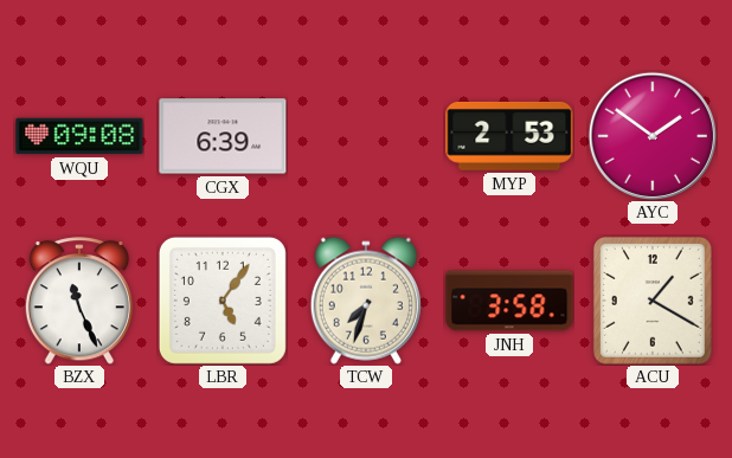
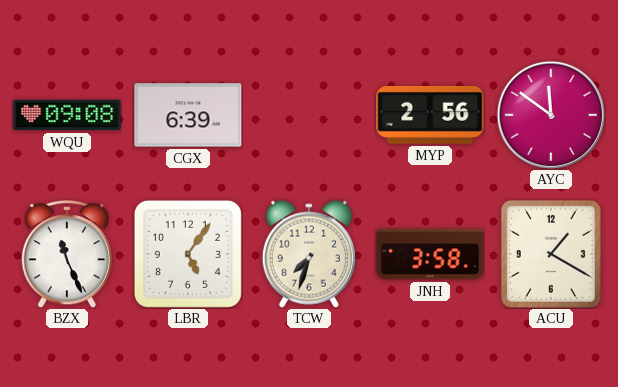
MYP: 2:53 -> 2:56
AYC: 1:51 -> 11:51
